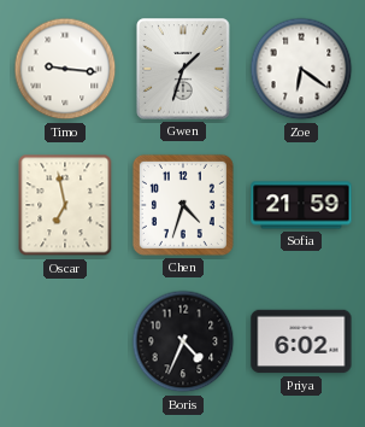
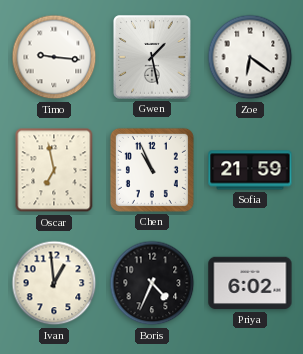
Gwen: 1:33 -> 1:28
Chen: 4:33 -> 10:56
Ivan: none -> 12:59
